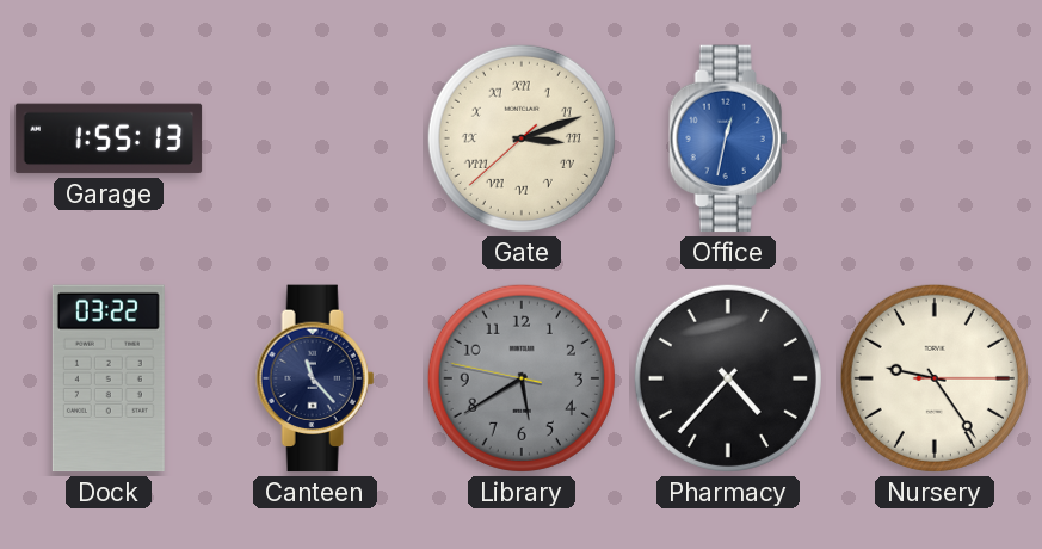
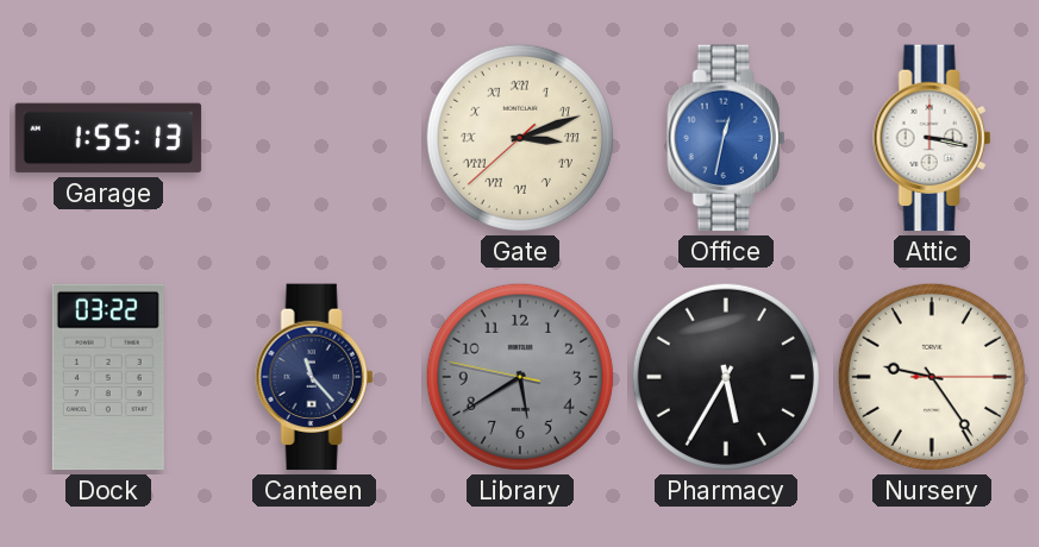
Attic: none -> 3:17
Pharmacy: 4:37 -> 5:35
